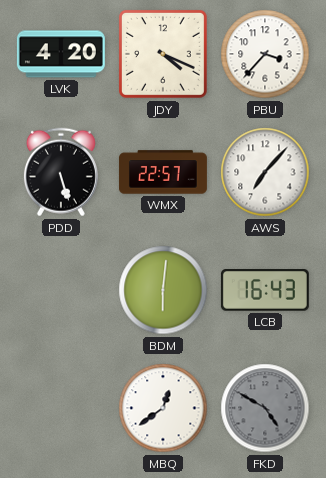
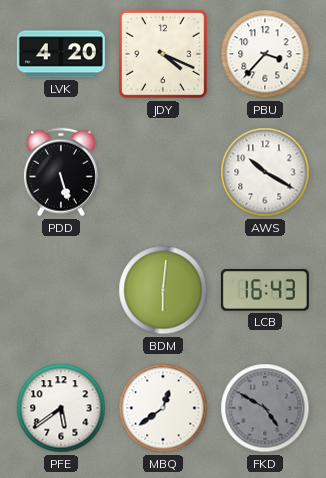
WMX: 22:57 -> none
AWS: 7:07 -> 10:20
PFE: none -> 5:39
